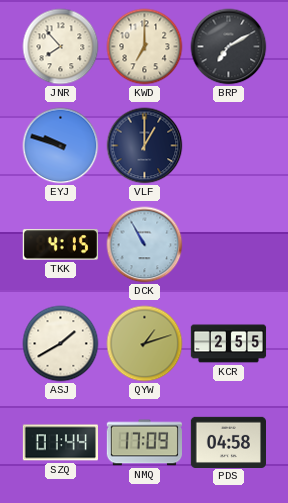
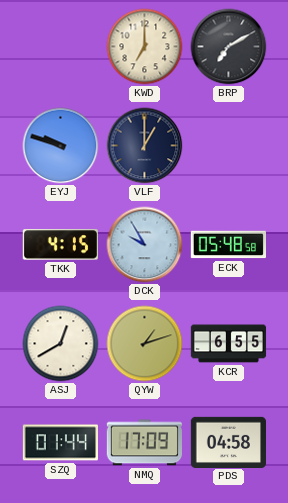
JNR: 7:53 -> none
DCK: 10:55 -> 9:55
ECK: none -> 05:48
ASJ: 1:40 -> 12:40
KCR: 2:55 -> 6:55
